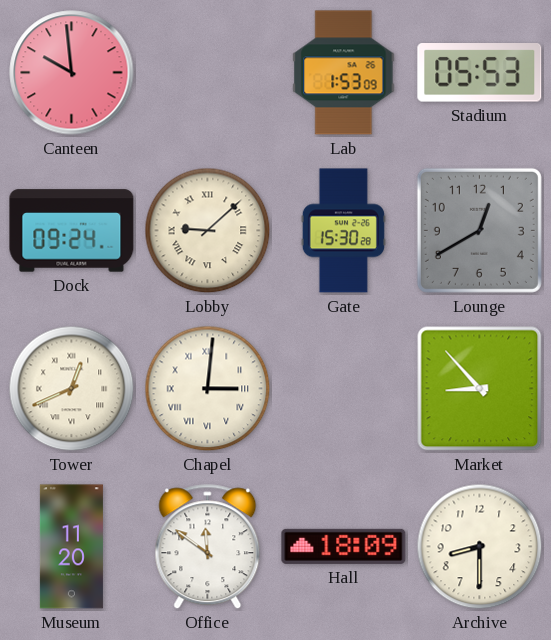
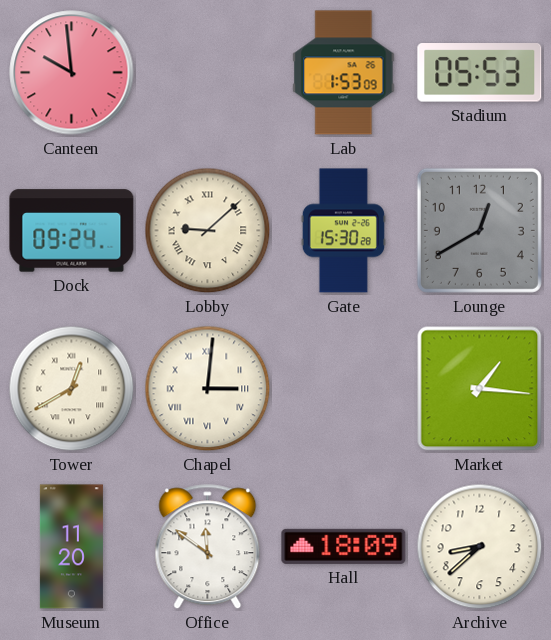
Tower: 12:41 -> 12:40
Market: 8:53 -> 1:16
Archive: 8:30 -> 8:38
